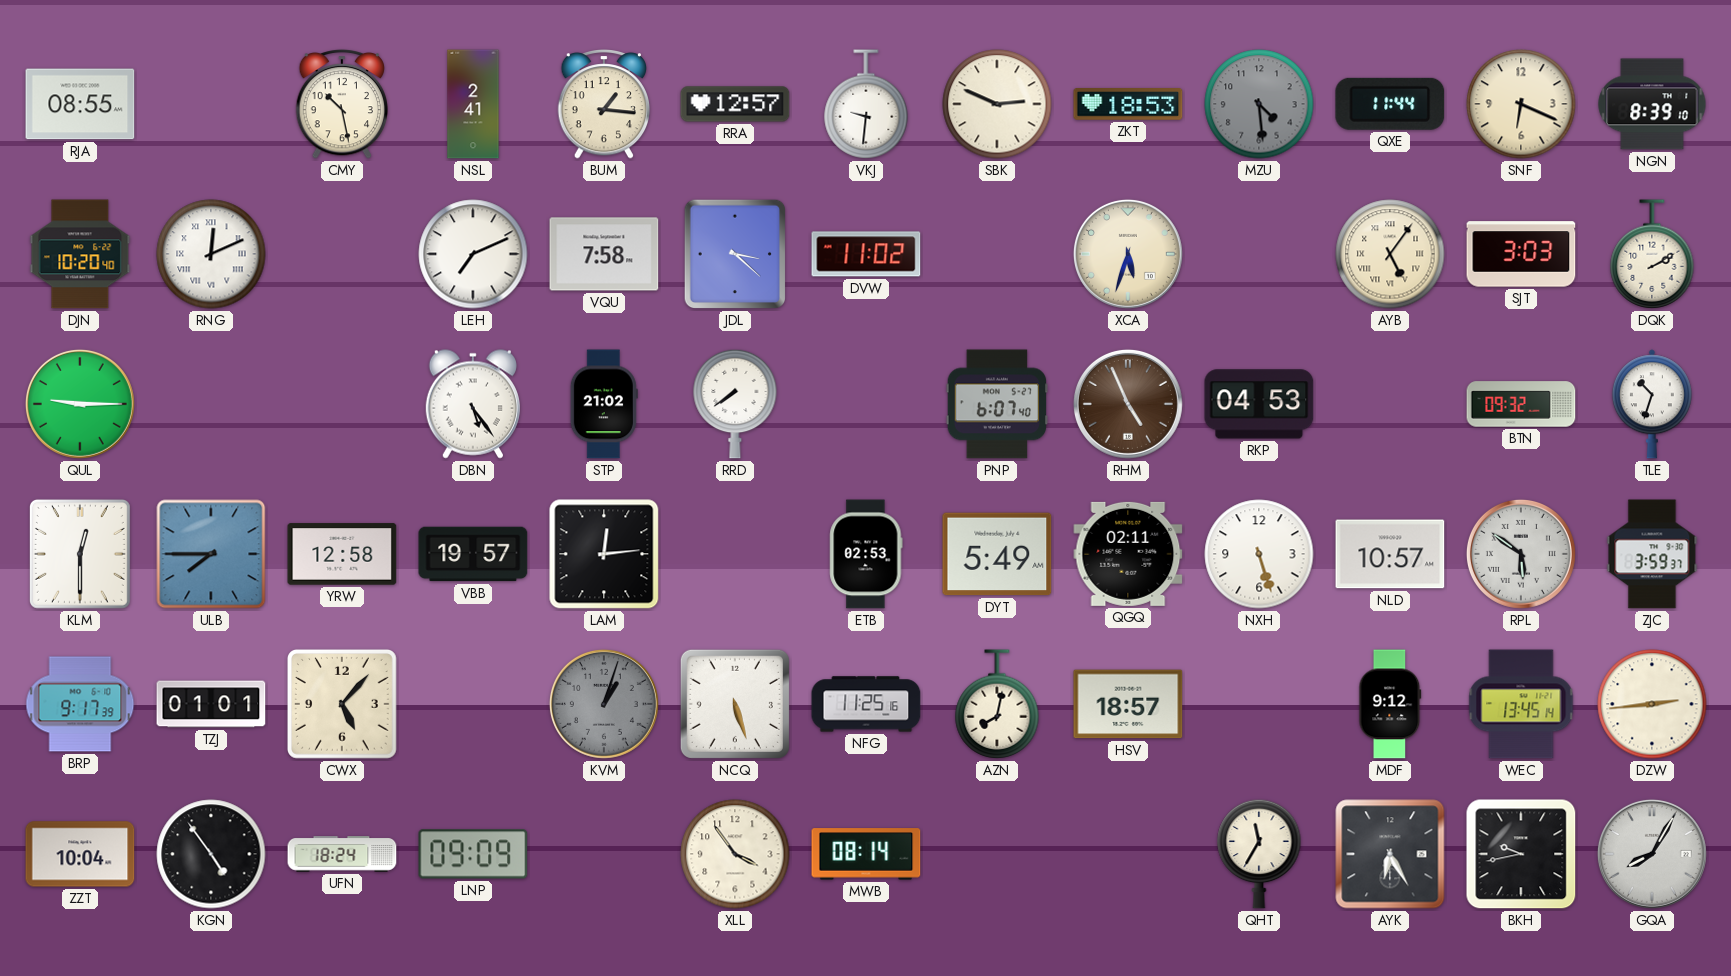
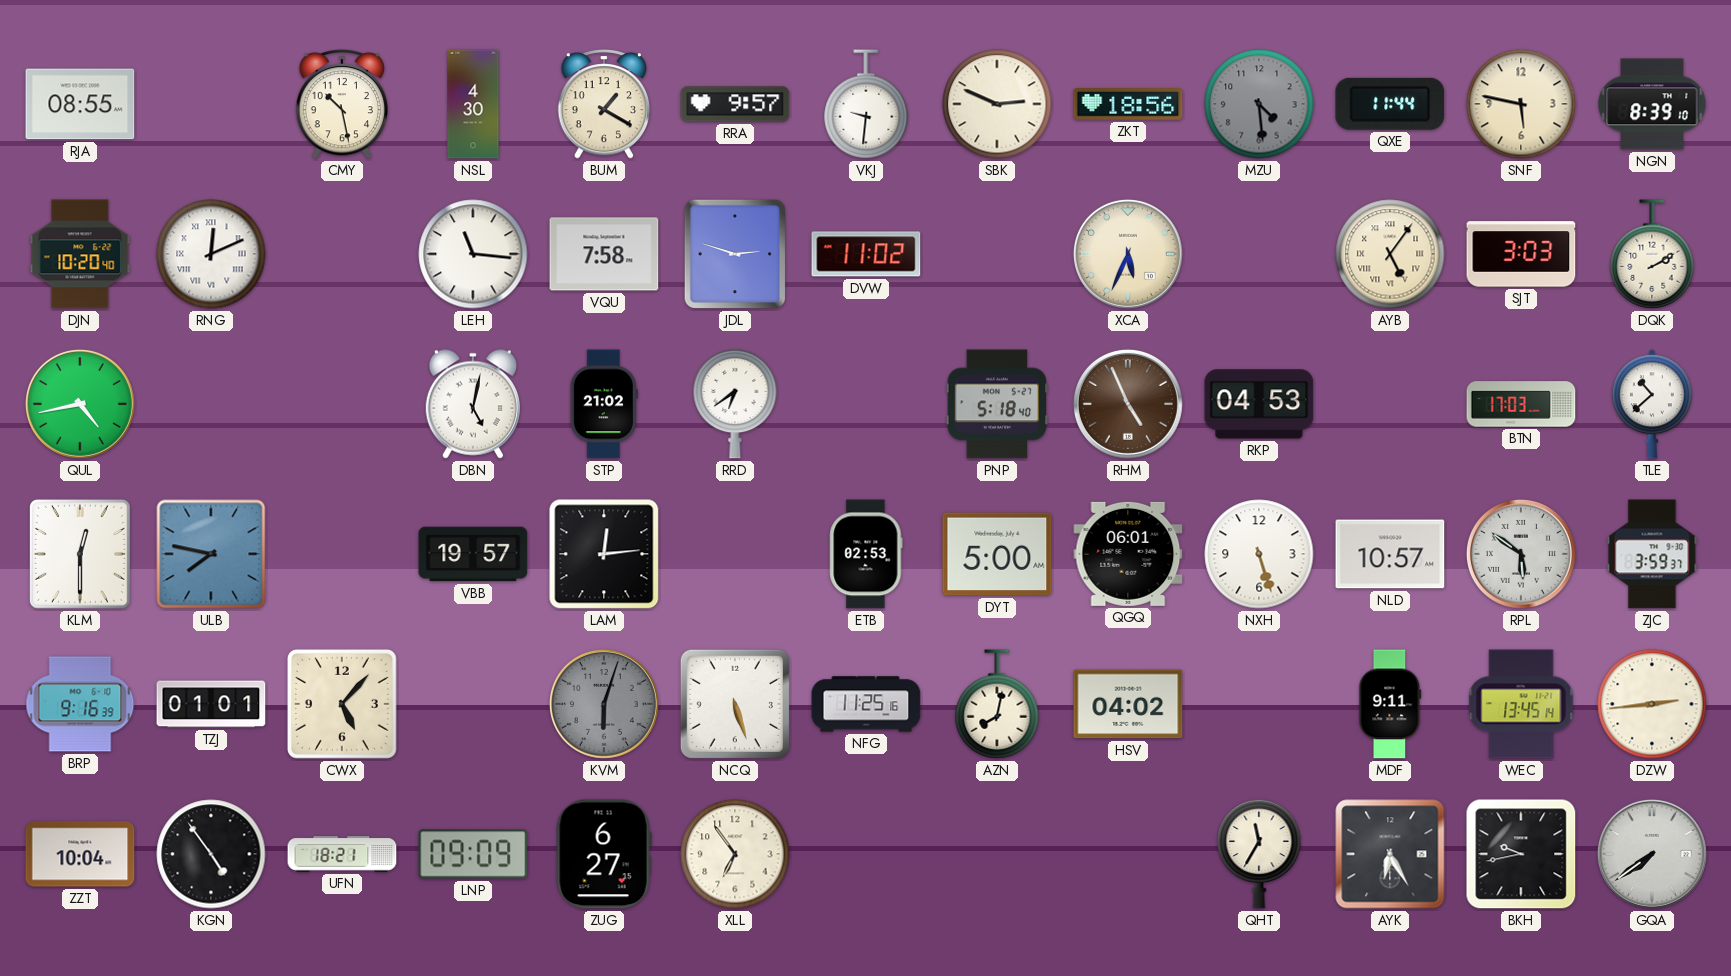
NSL: 2:41 -> 4:30
BUM: 1:16 -> 1:20
RRA: 12:57 -> 9:57
ZKT: 18:53 -> 18:56
SNF: 6:19 -> 5:47
LEH: 7:11 -> 11:16
JDL: 3:22 -> 2:48
XCA: 5:33 -> 5:34
QUL: 9:15 -> 4:43
DBN: 5:24 -> 5:02
RRD: 7:39 -> 6:39
PNP: 6:07 -> 5:18
BTN: 09:32 -> 17:03
TLE: 10:33 -> 10:38
ULB: 7:45 -> 7:47
YRW: 12:58 -> none
DYT: 5:49 -> 5:00
QGQ: 02:11 -> 06:01
BRP: 9:17 -> 9:16
KVM: 1:03 -> 6:03
HSV: 18:57 -> 04:02
MDF: 9:12 -> 9:11
UFN: 18:24 -> 18:21
ZUG: none -> 6:27
XLL: 3:54 -> 6:54
MWB: 08:14 -> none
GQA: 8:05 -> 7:39
